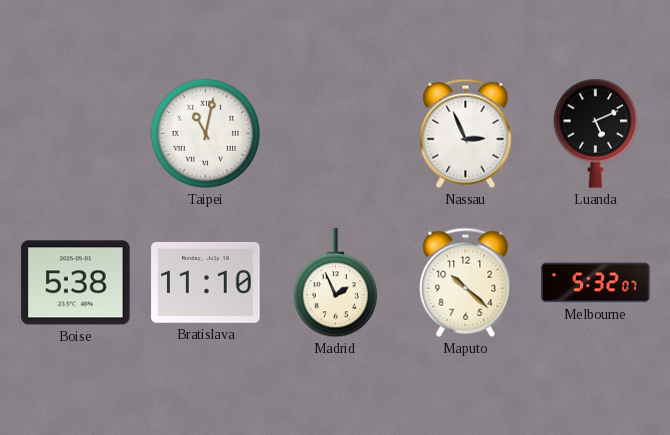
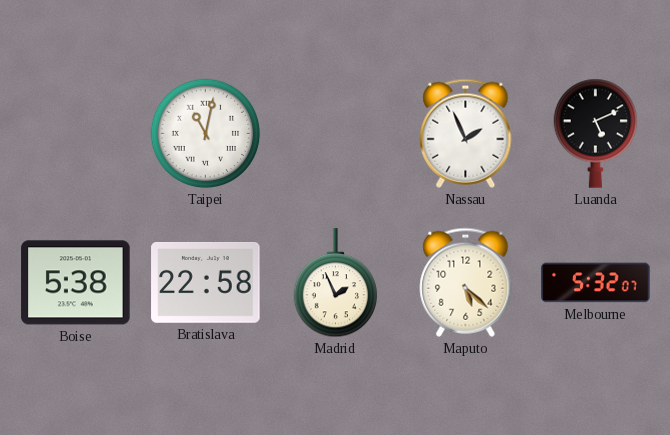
Nassau: 2:56 -> 1:56
Bratislava: 11:10 -> 22:58
Maputo: 10:22 -> 5:22
